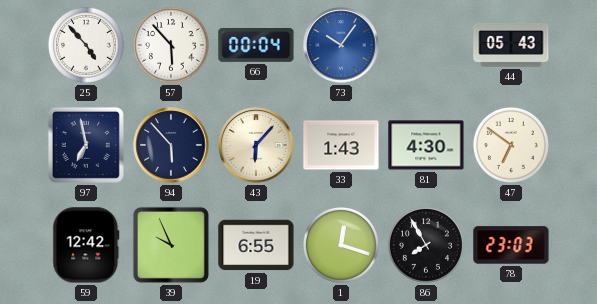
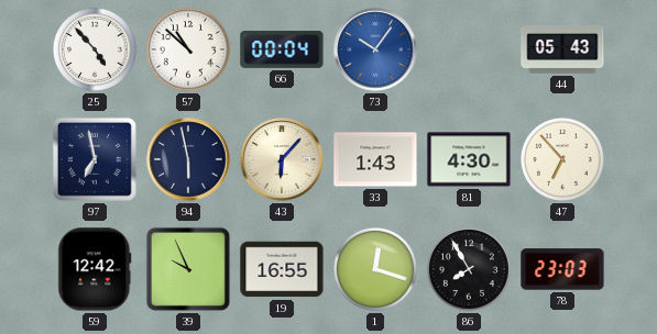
57: 5:53 -> 10:52
94: 5:53 -> 5:58
47: 6:51 -> 6:53
19: 6:55 -> 16:55
